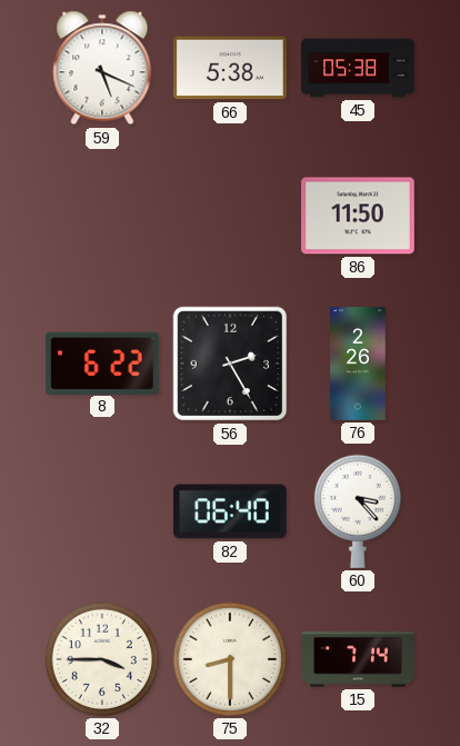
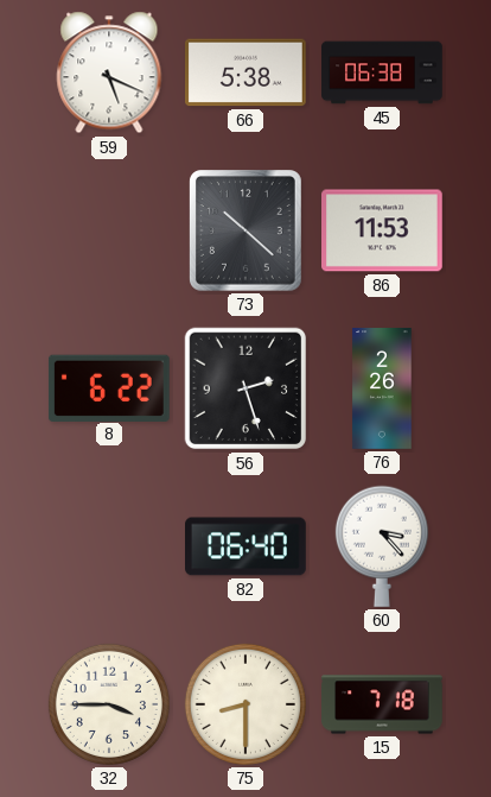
45: 05:38 -> 06:38
73: none -> 10:22
86: 11:50 -> 11:53
56: 2:25 -> 2:27
15: 7:14 -> 7:18
